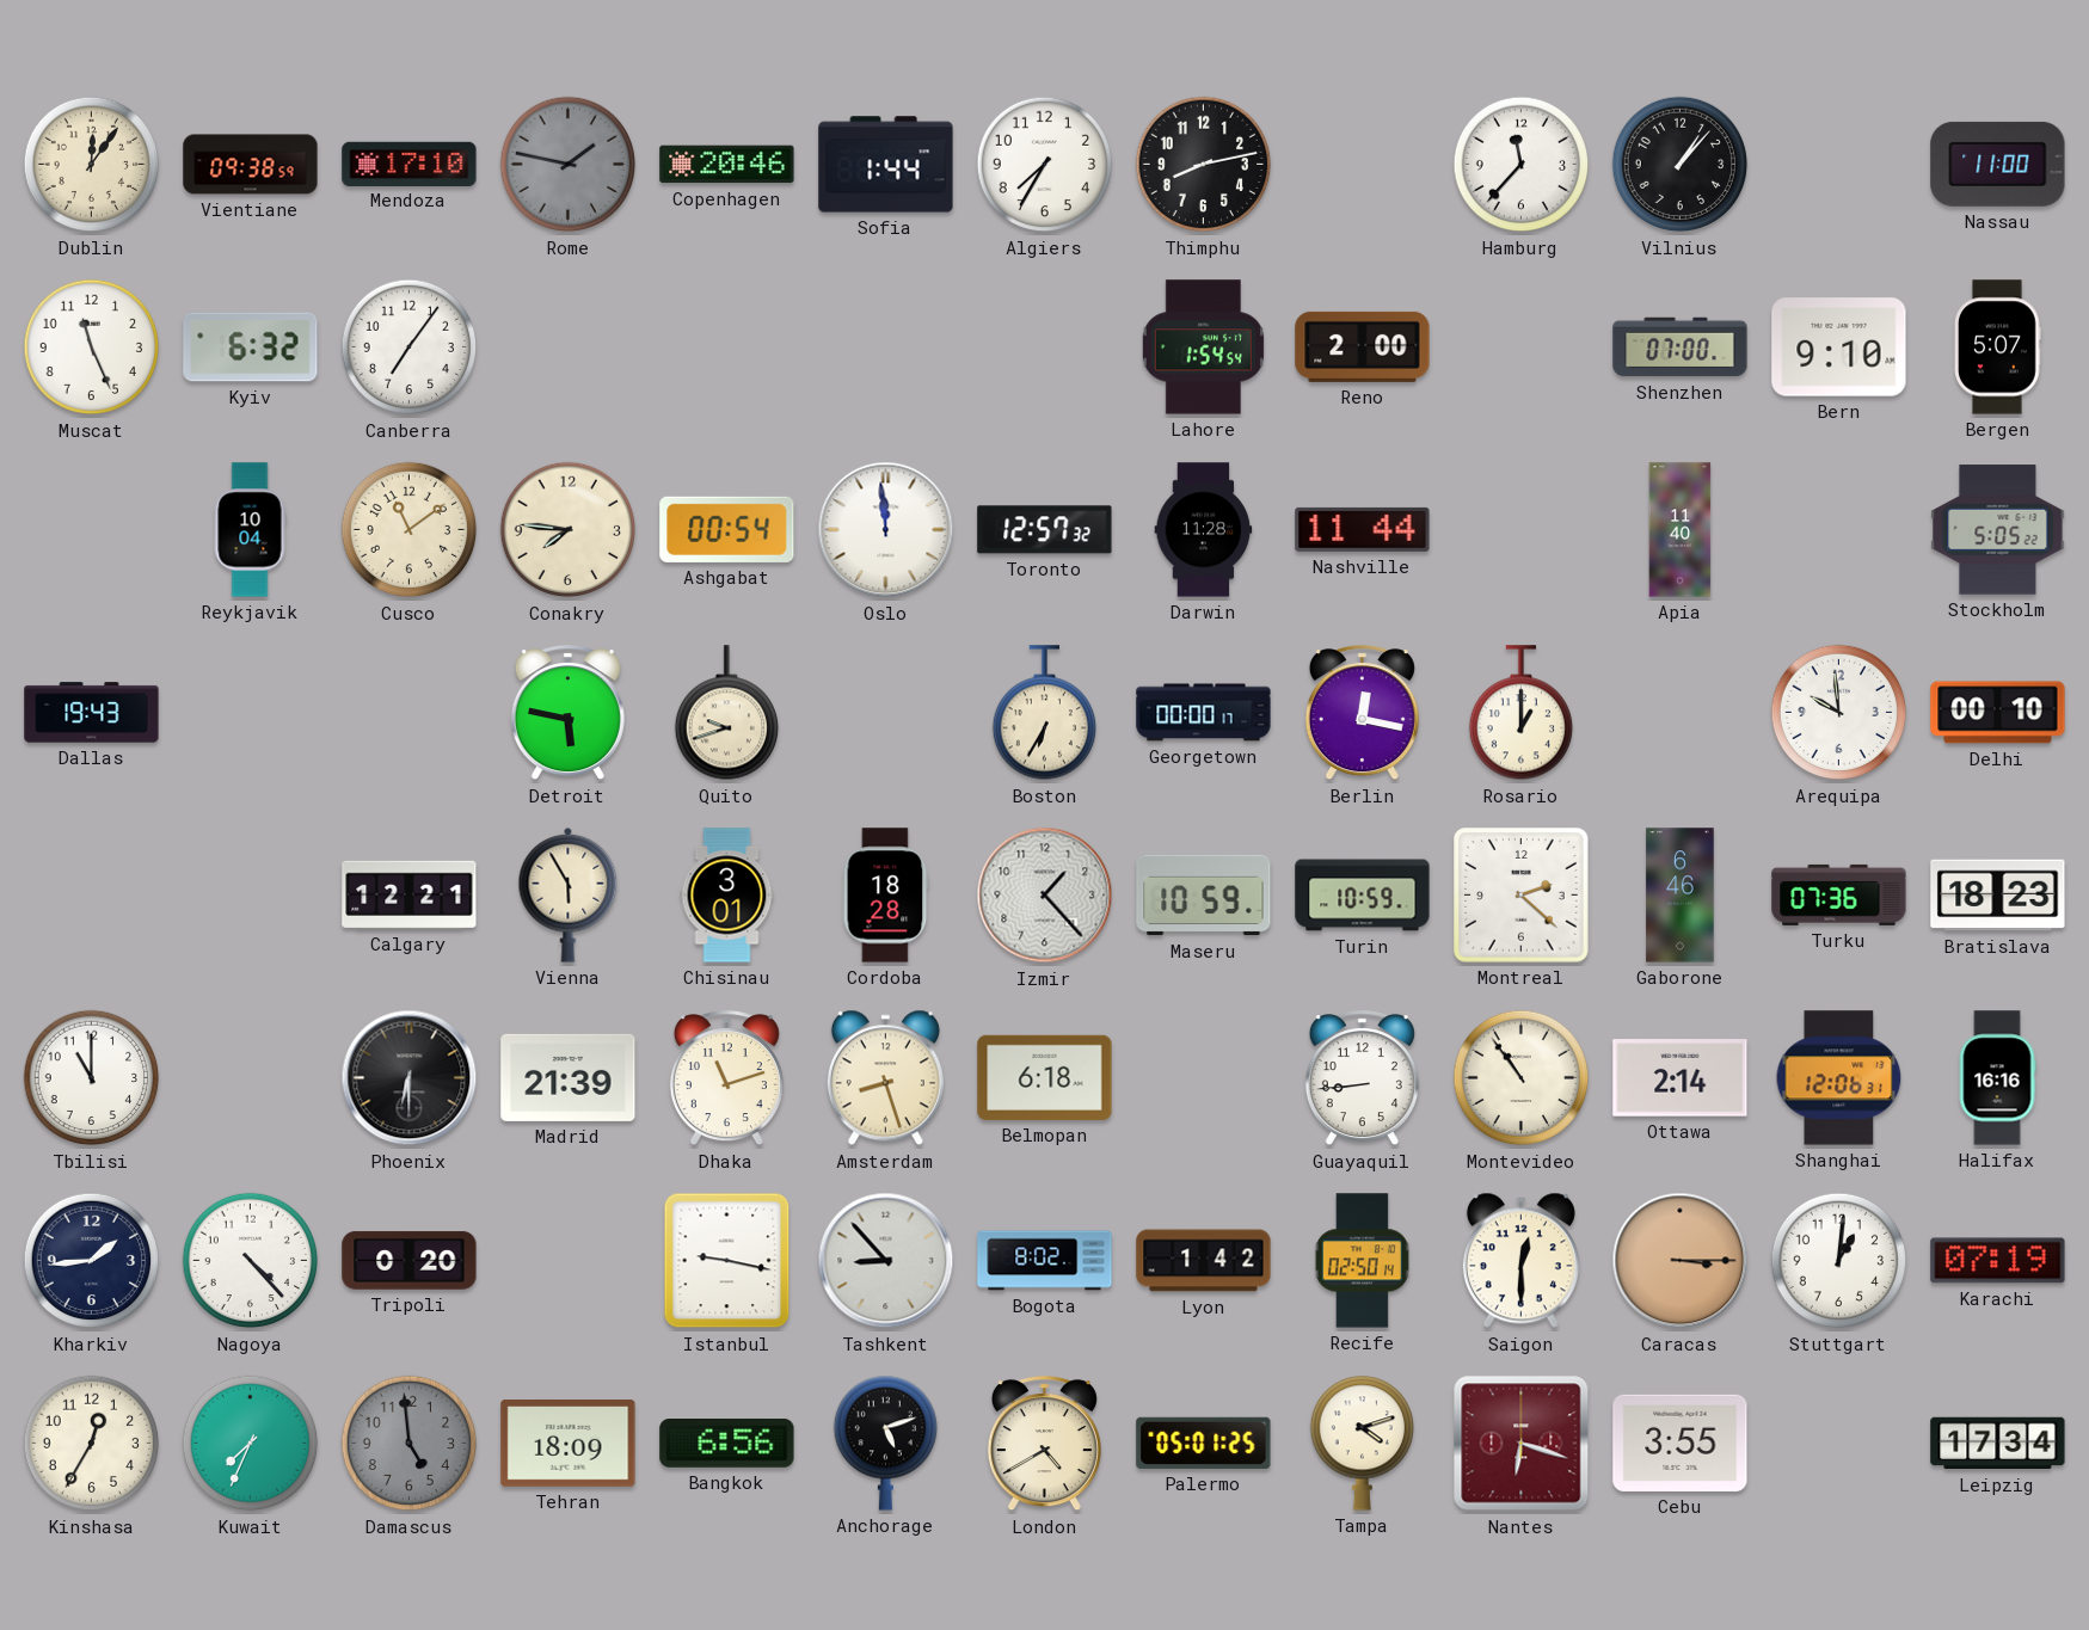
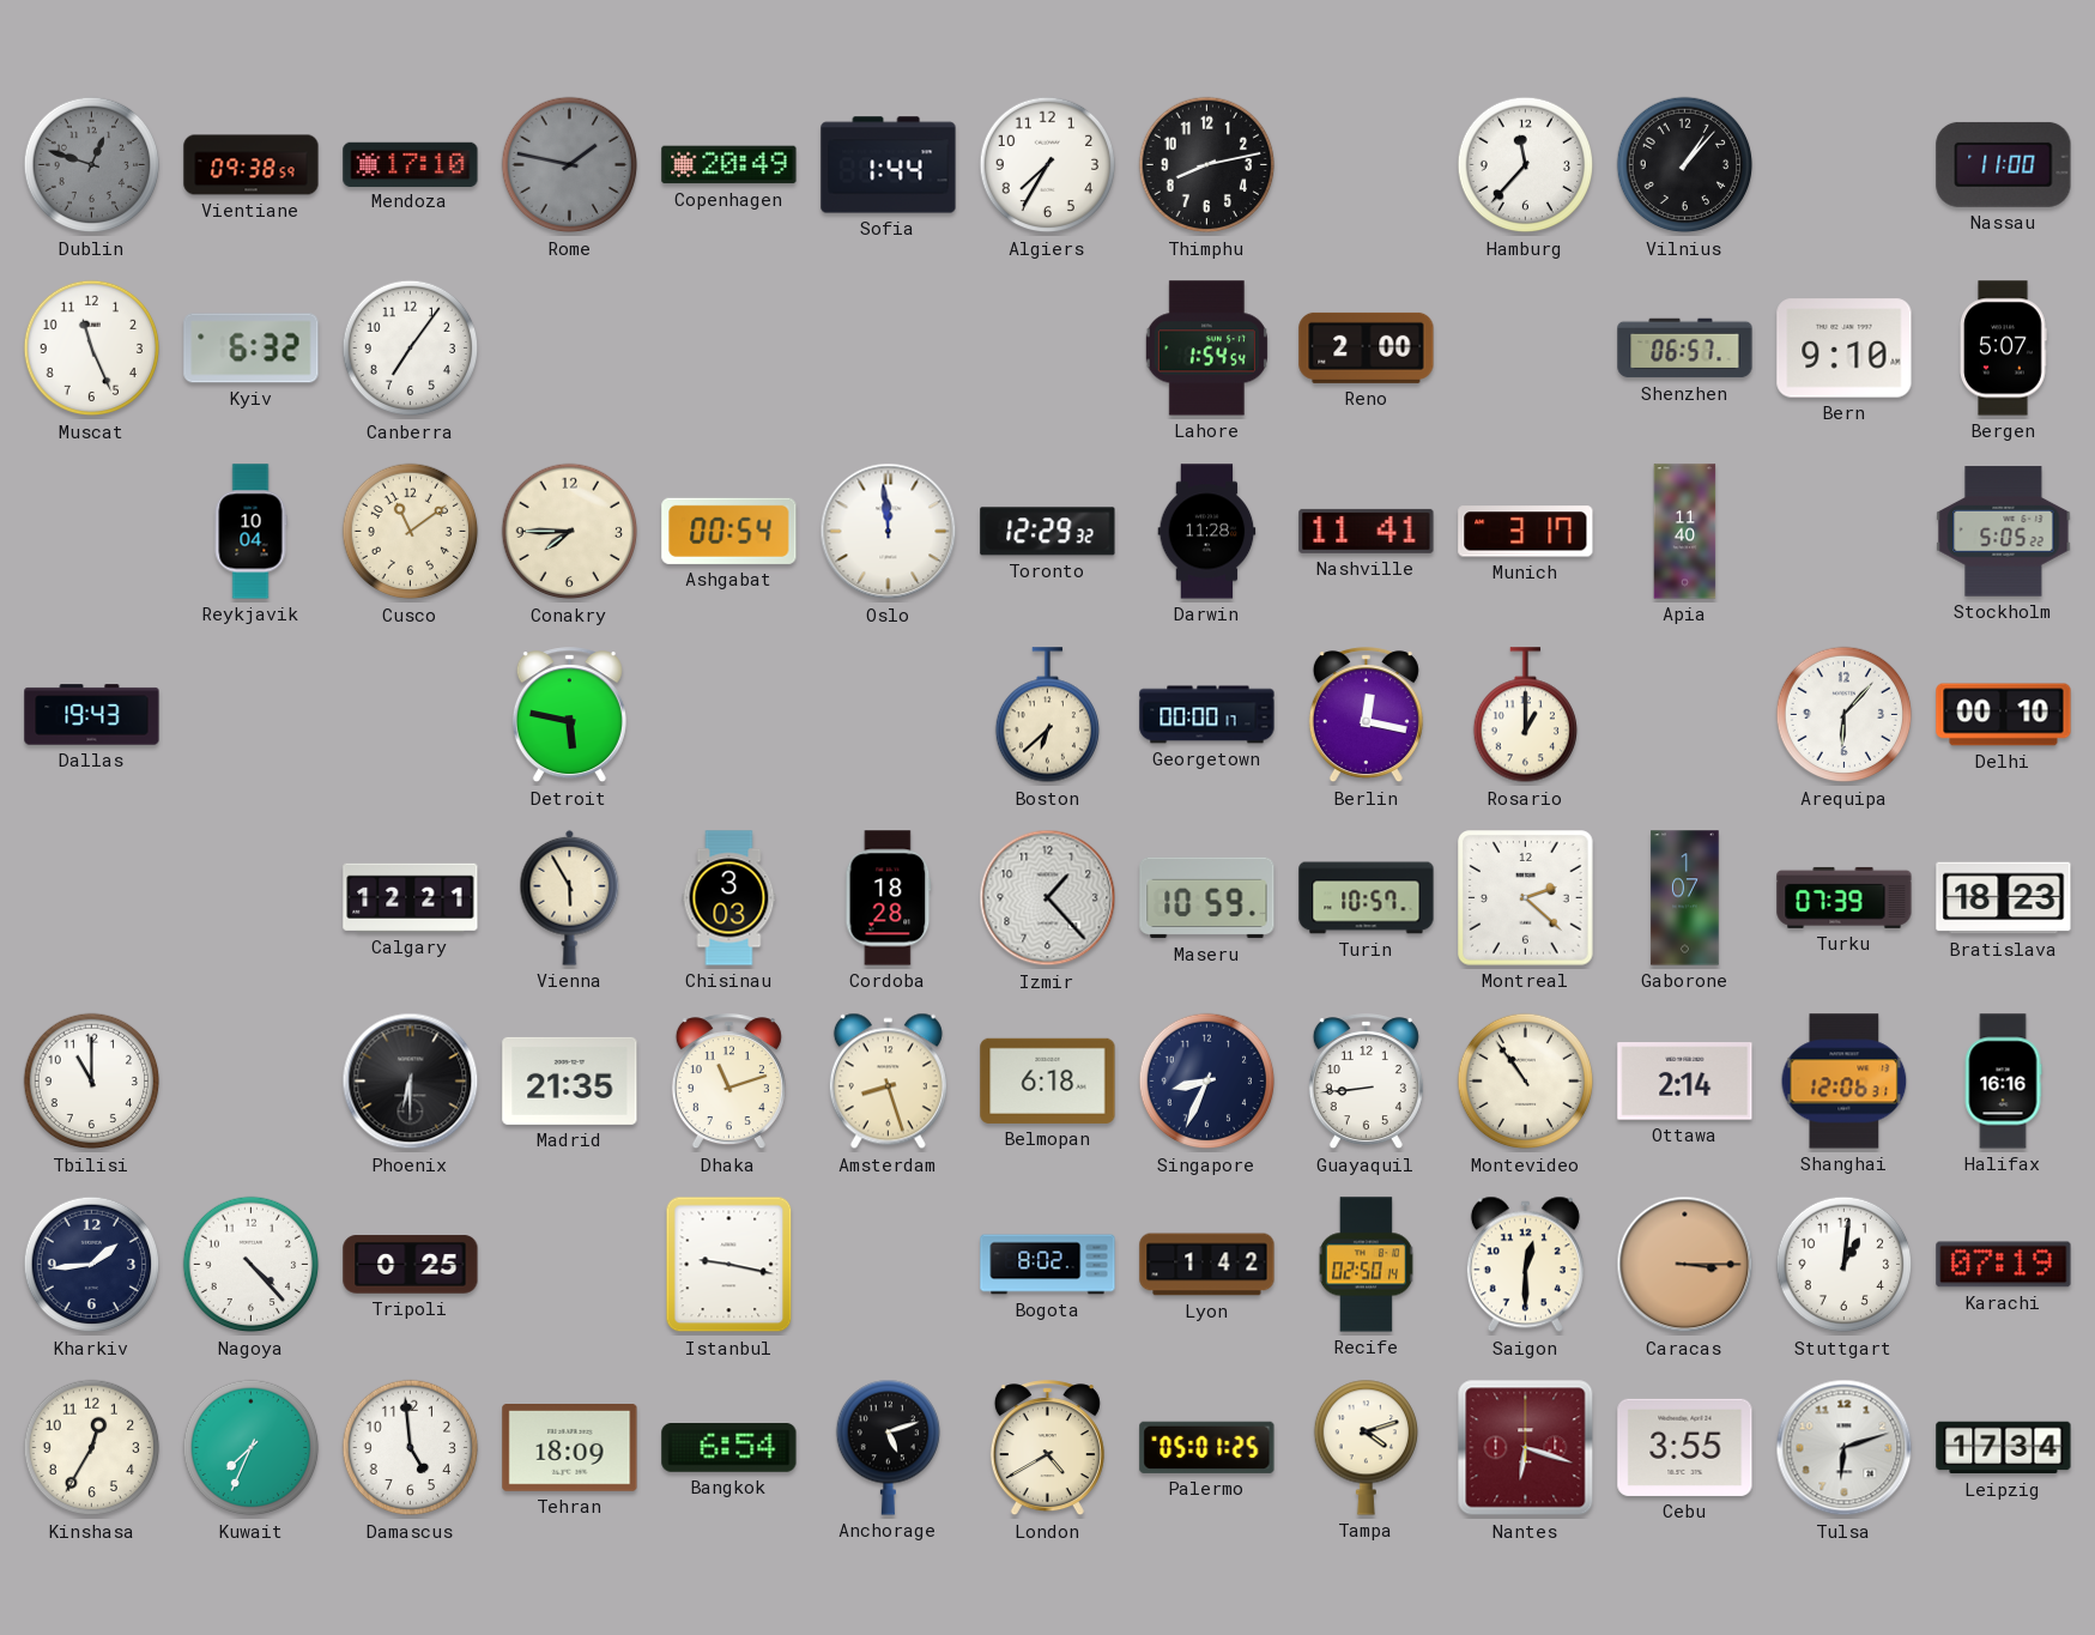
Dublin: 12:06 -> 12:48
Dublin dial: cream -> grey
Copenhagen: 20:46 -> 20:49
Shenzhen: 07:00 -> 06:57
Conakry: 7:46 -> 7:45
Toronto: 12:57 -> 12:29
Nashville: 11:44 -> 11:41
Munich: none -> 3:17
Quito: 9:42 -> none
Boston: 6:35 -> 6:38
Arequipa: 9:59 -> 6:07
Chisinau: 3:01 -> 3:03
Turin: 10:59 -> 10:57
Gaborone: 6:46 -> 1:07
Turku: 07:36 -> 07:39
Madrid: 21:39 -> 21:35
Singapore: none -> 8:34
Tripoli: 0:20 -> 0:25
Tashkent: 8:53 -> none
Damascus dial: grey -> white
Bangkok: 6:56 -> 6:54
Tulsa: none -> 6:12
